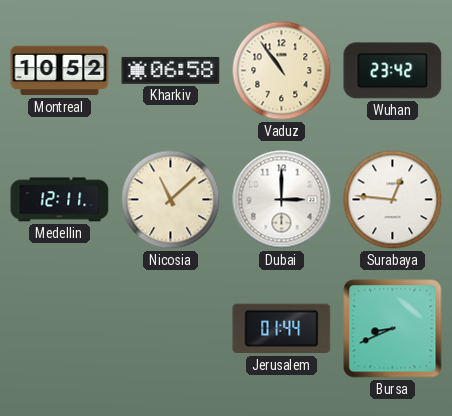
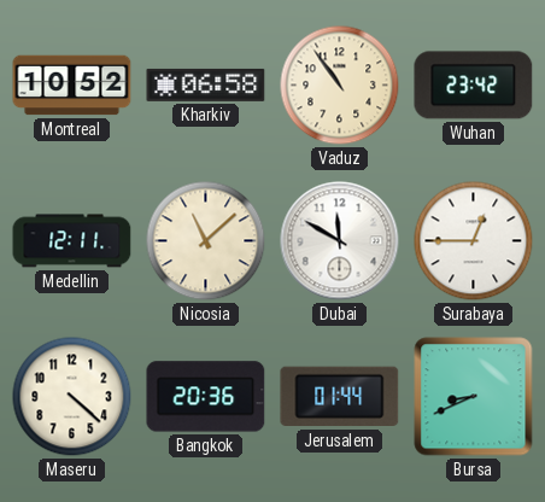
Dubai: 3:00 -> 11:50
Surabaya: 12:46 -> 12:45
Maseru: none -> 4:22
Bangkok: none -> 20:36
